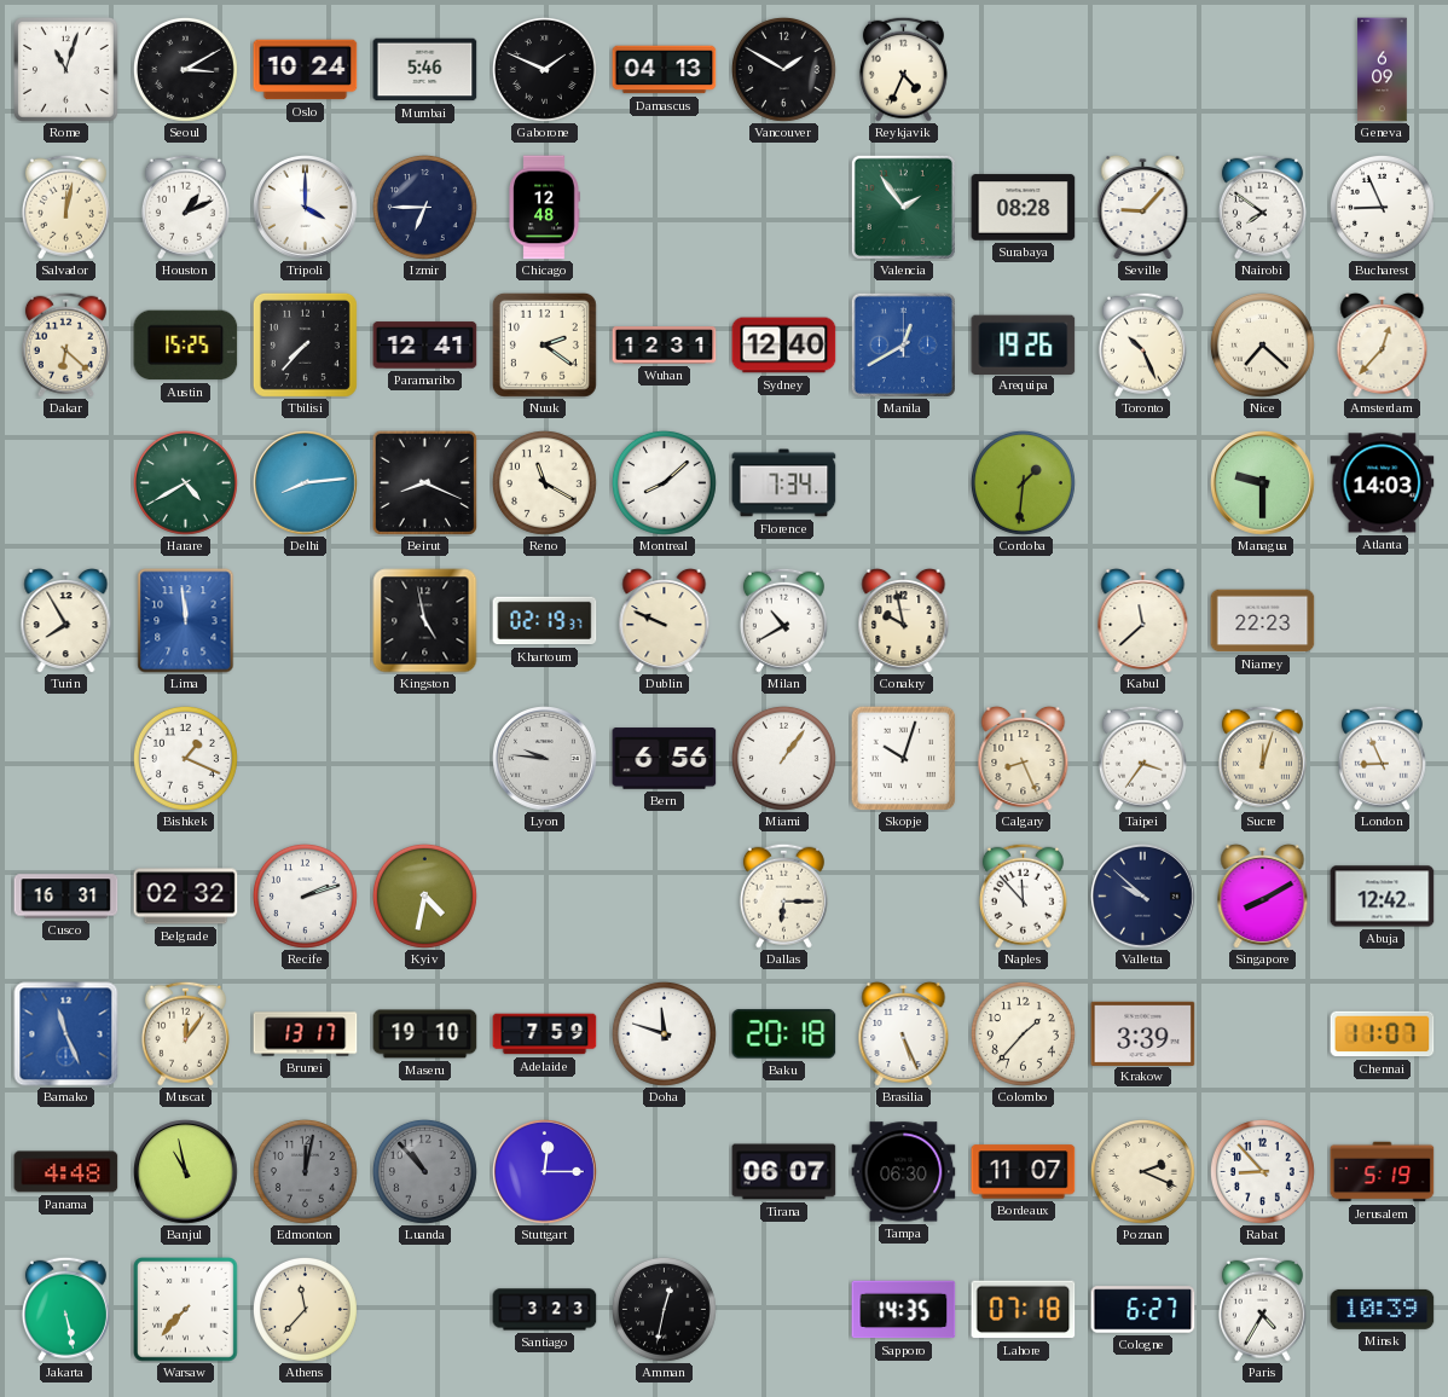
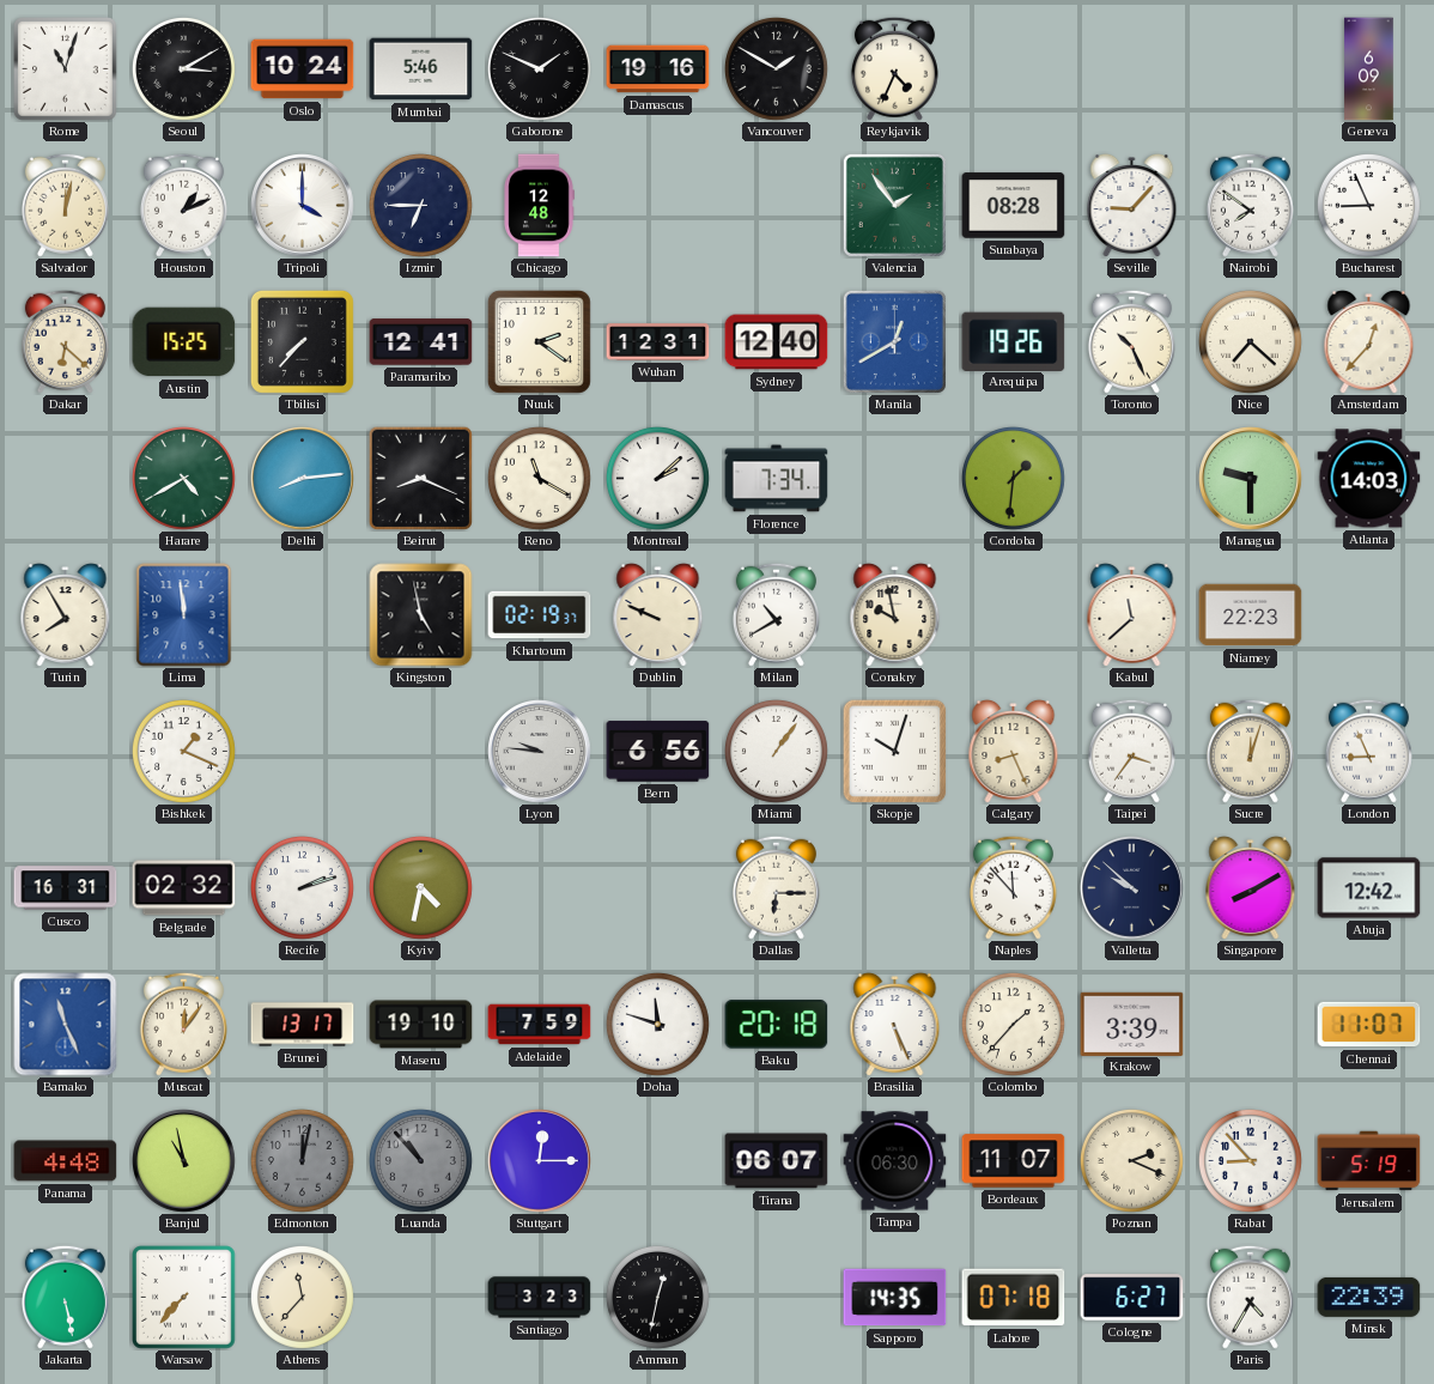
Damascus: 04:13 -> 19:16
Montreal: 8:08 -> 2:08
Minsk: 10:39 -> 22:39
